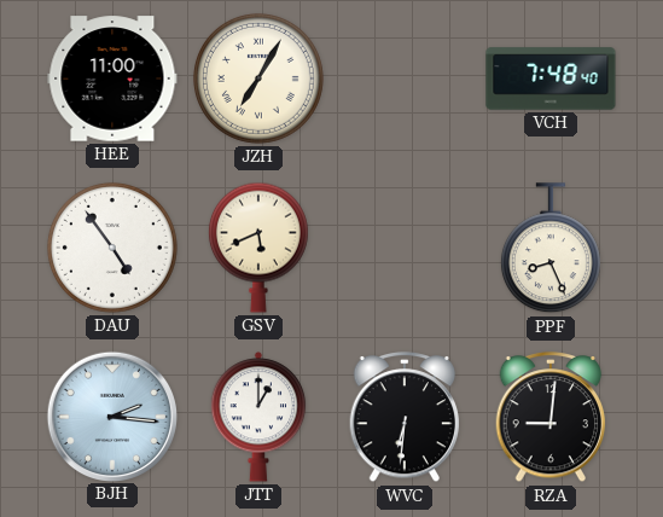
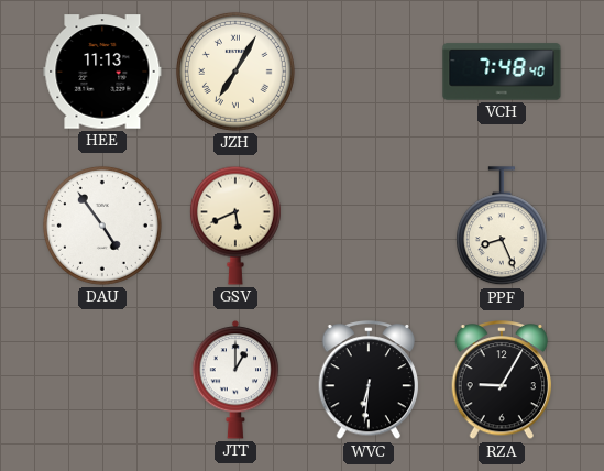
HEE: 11:00 -> 11:13
BJH: 2:16 -> none
RZA: 9:01 -> 9:05
